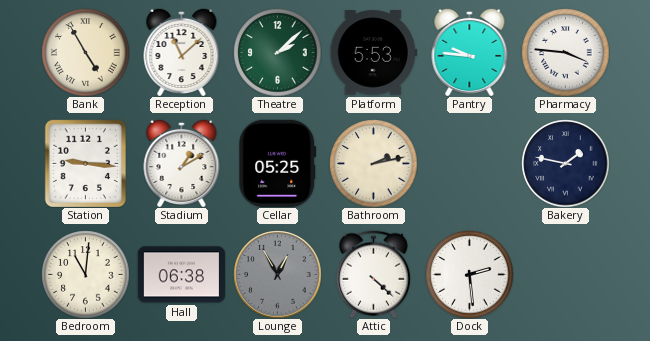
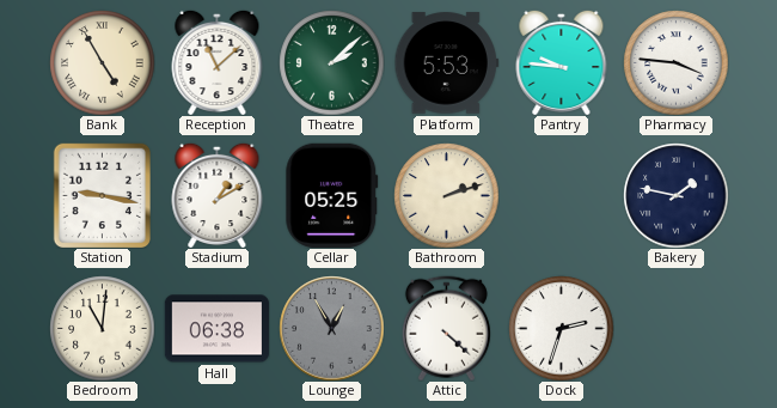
Station: 9:16 -> 9:17
Bathroom: 2:13 -> 2:12
Dock: 2:29 -> 2:33
